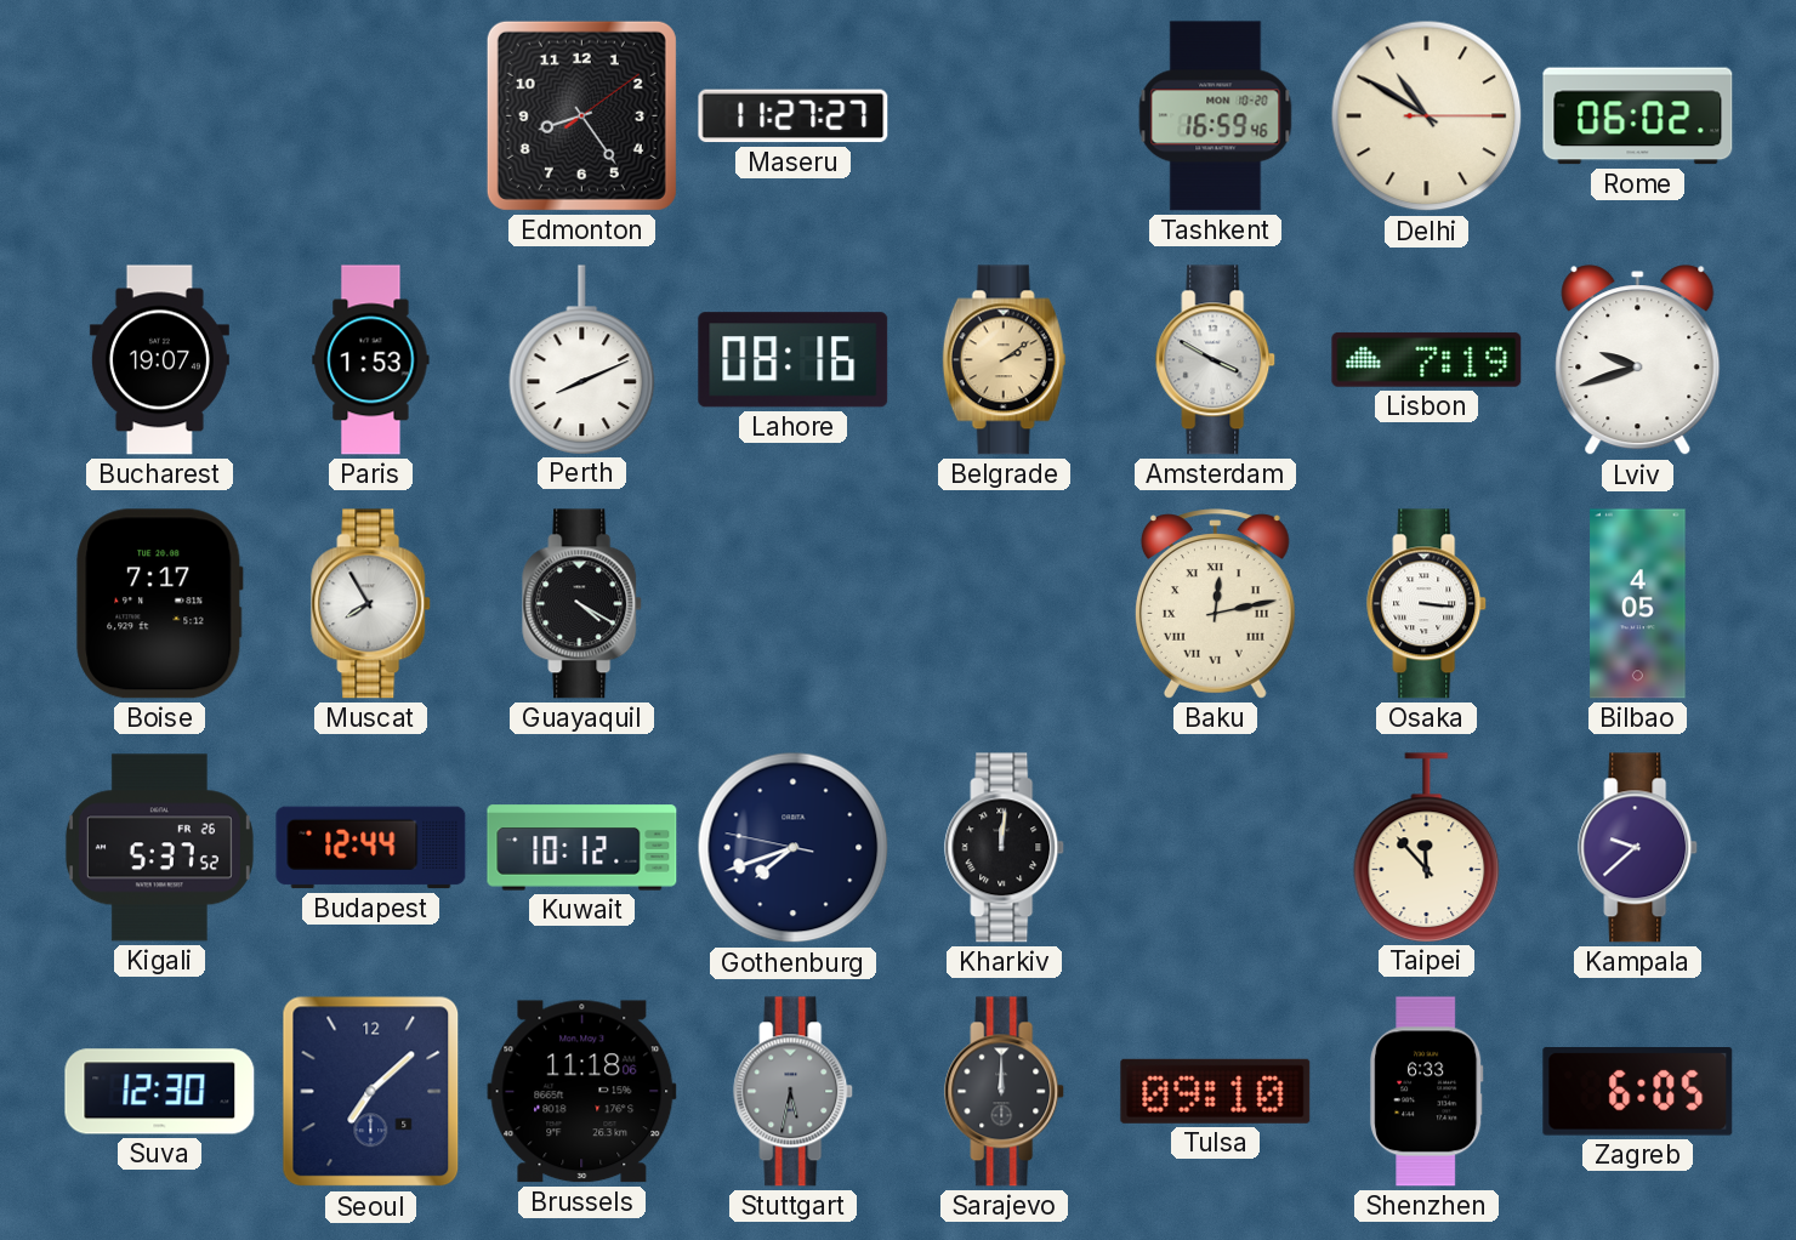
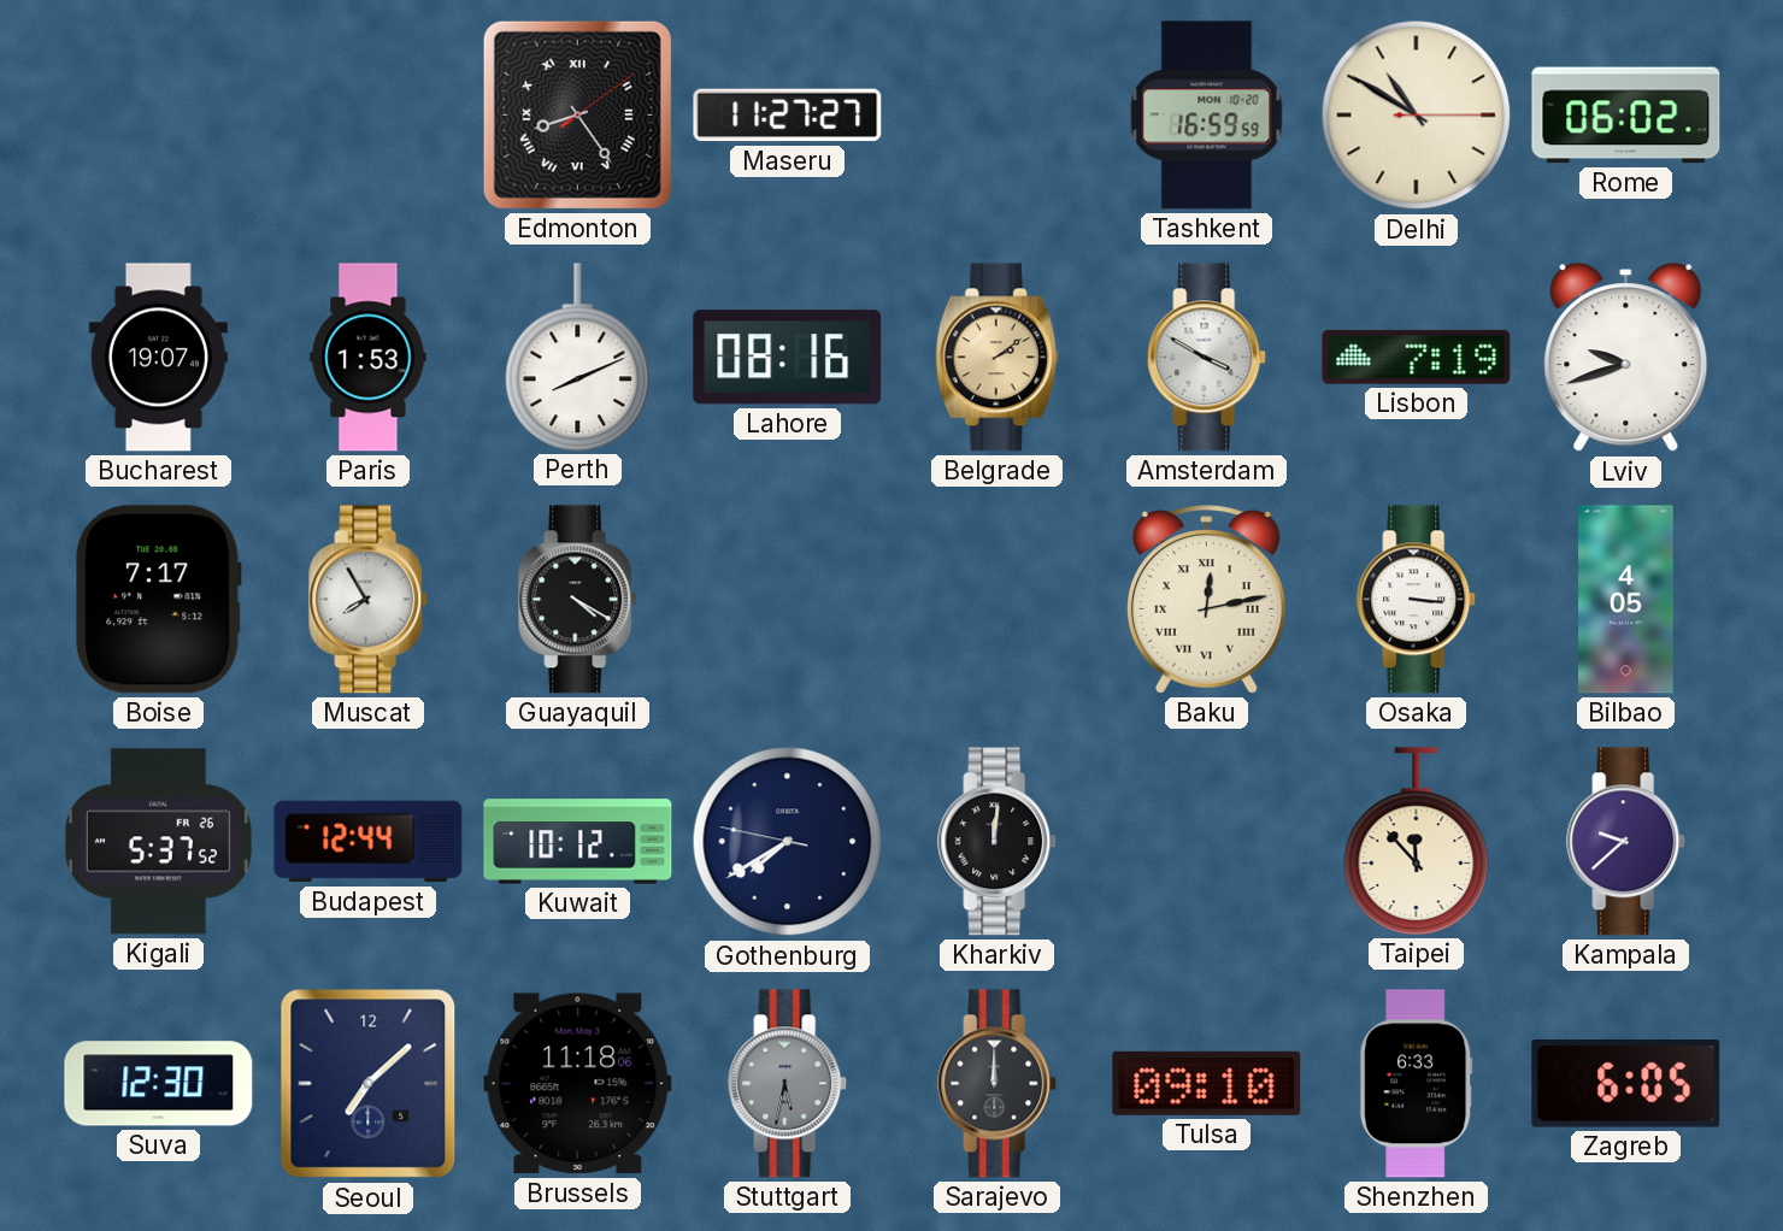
Edmonton numerals: Arabic -> Roman
Tashkent: 16:59:46 -> 16:59:59
Gothenburg: 7:41 -> 7:39
